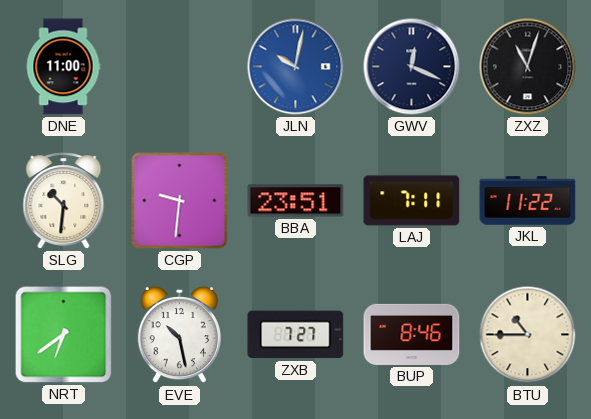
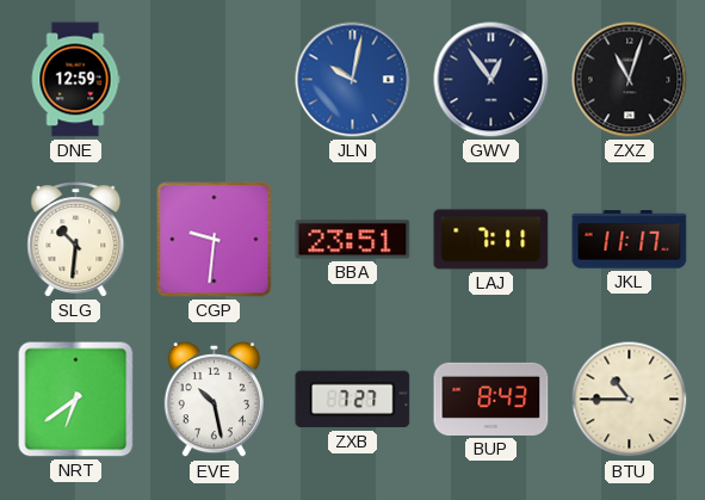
DNE: 11:00 -> 12:59
GWV: 12:19 -> 12:54
JKL: 11:22 -> 11:17
BUP: 8:46 -> 8:43
